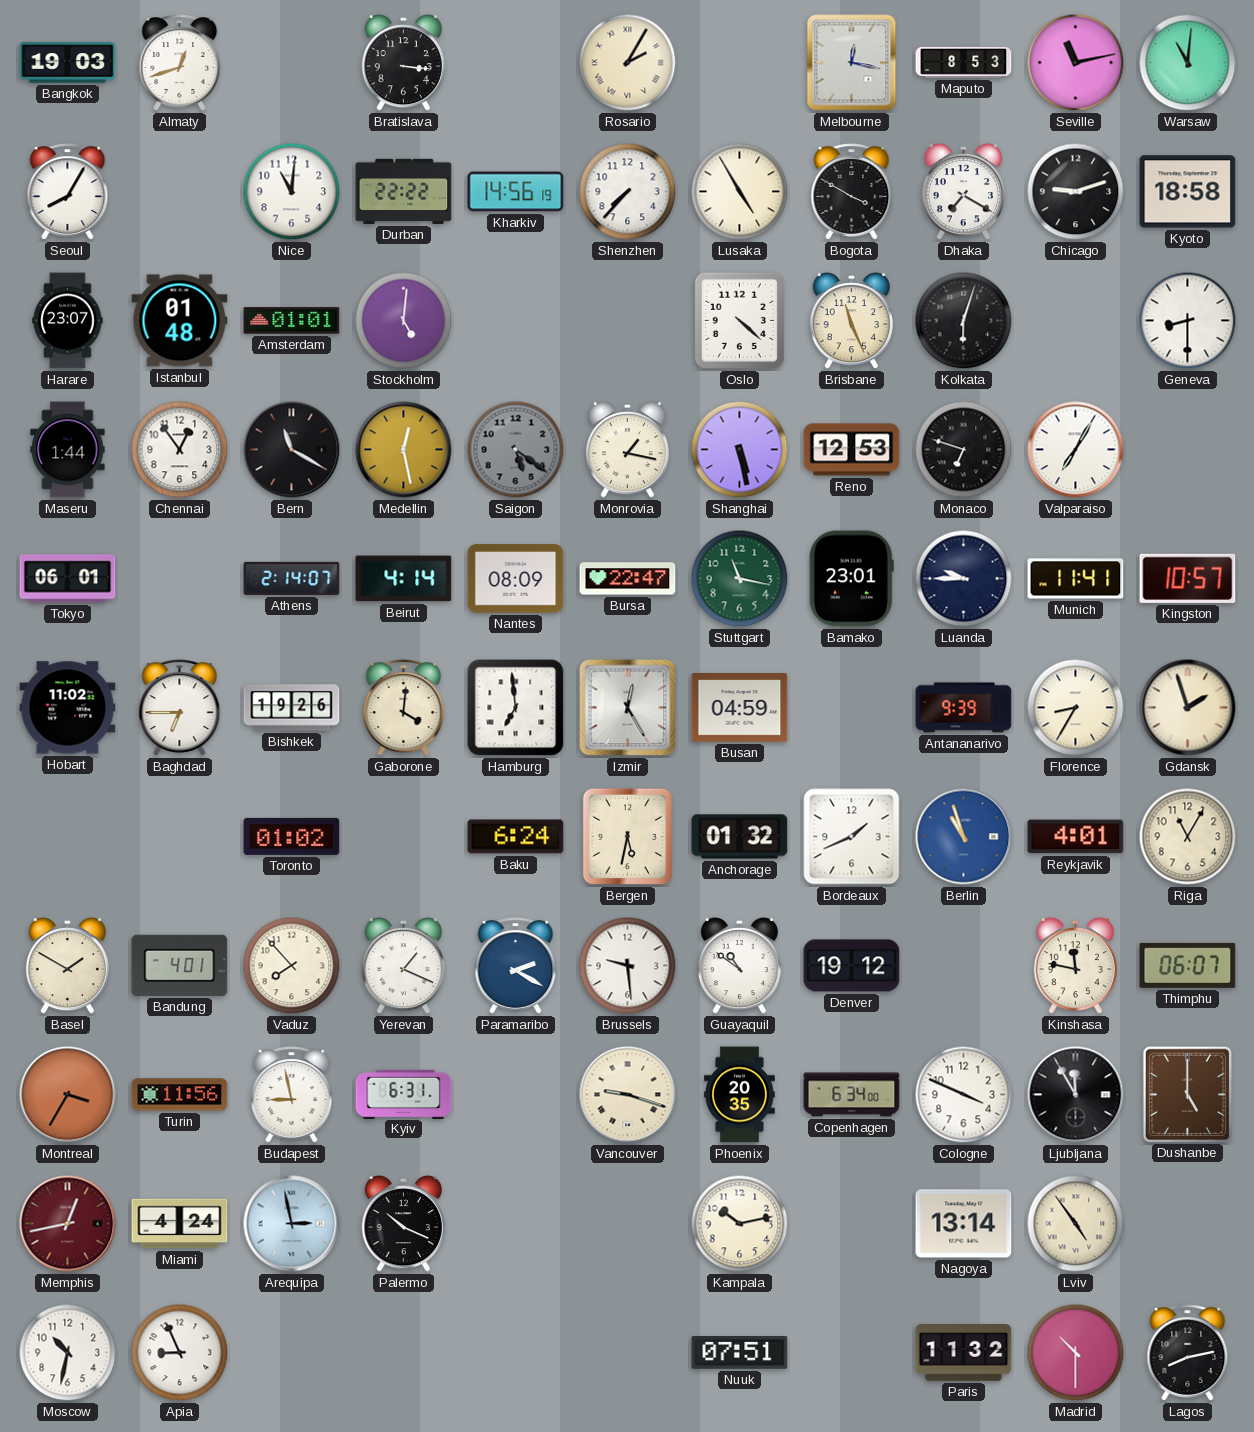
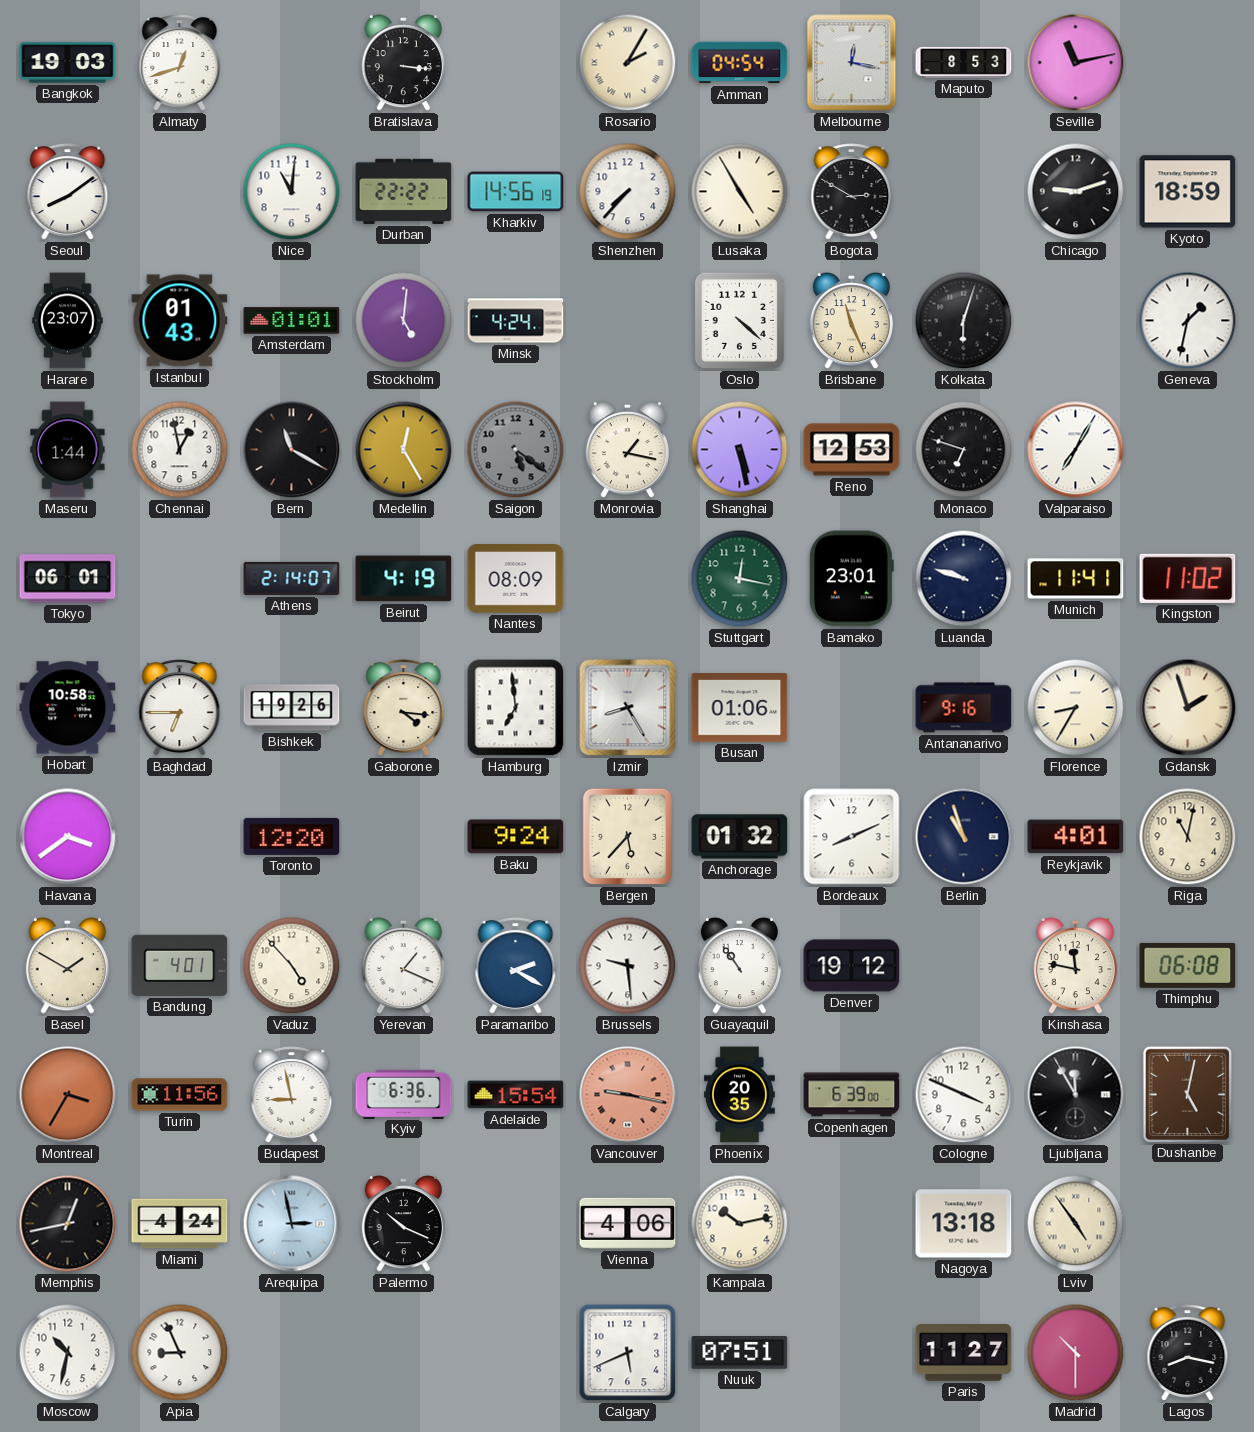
Amman: none -> 04:54
Warsaw: 11:01 -> none
Seoul: 8:05 -> 8:09
Bogota: 3:50 -> 2:50
Dhaka: 7:20 -> none
Kyoto: 18:58 -> 18:59
Istanbul: 01:48 -> 01:43
Minsk: none -> 4:24
Geneva: 8:30 -> 1:32
Chennai: 12:54 -> 12:58
Medellin: 12:28 -> 12:25
Beirut: 4:14 -> 4:19
Bursa: 22:47 -> none
Stuttgart: 11:17 -> 12:17
Luanda: 9:45 -> 9:48
Kingston: 10:57 -> 11:02
Hobart: 11:02 -> 10:58
Gaborone: 4:01 -> 4:16
Izmir: 12:25 -> 8:25
Busan: 04:59 -> 01:06
Antananarivo: 9:39 -> 9:16
Havana: none -> 3:39
Toronto: 01:02 -> 12:20
Baku: 6:24 -> 9:24
Bergen: 5:32 -> 5:37
Bordeaux: 1:41 -> 8:11
Berlin dial: blue -> navy
Riga: 11:05 -> 11:02
Vaduz: 7:53 -> 4:53
Guayaquil: 10:51 -> 10:54
Thimphu: 06:07 -> 06:08
Kyiv: 6:31 -> 6:36
Adelaide: none -> 15:54
Vancouver: 9:18 -> 9:17
Vancouver dial: cream -> salmon
Copenhagen: 6:34 -> 6:39
Dushanbe: 5:00 -> 5:02
Memphis dial: burgundy -> black
Vienna: none -> 4:06
Nagoya: 13:14 -> 13:18
Calgary: none -> 5:41
Paris: 11:32 -> 11:27
Lagos: 8:13 -> 8:17
